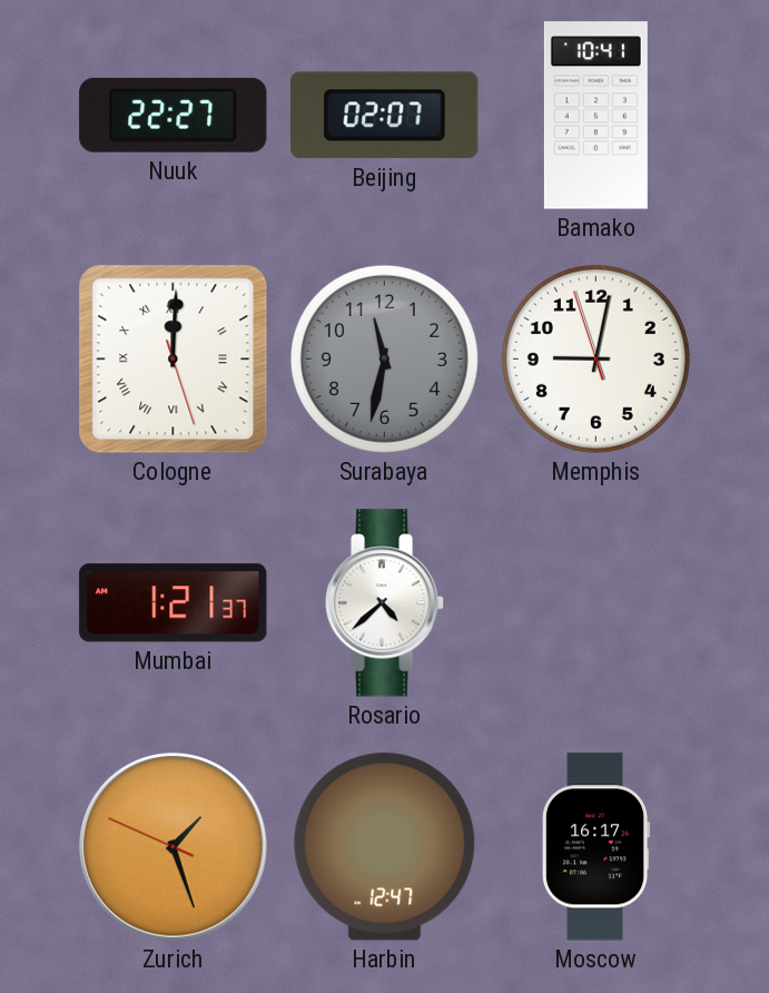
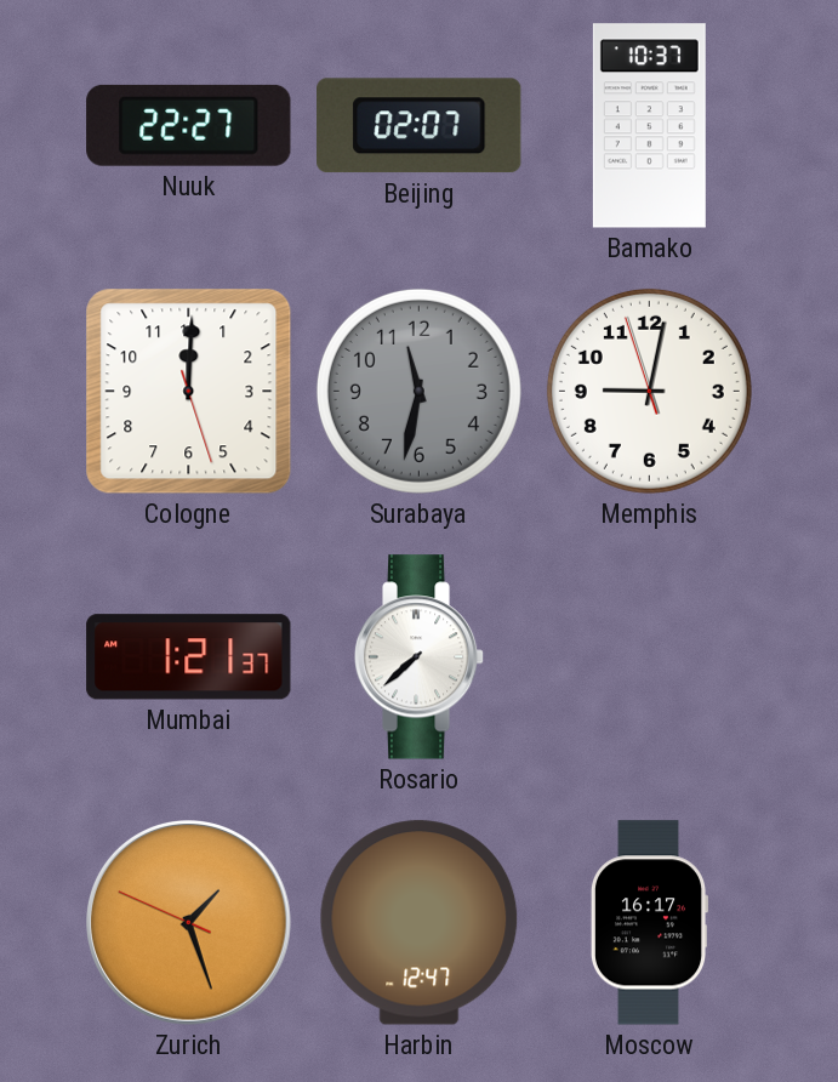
Bamako: 10:41 -> 10:37
Cologne numerals: Roman -> Arabic
Rosario: 4:38 -> 7:38
